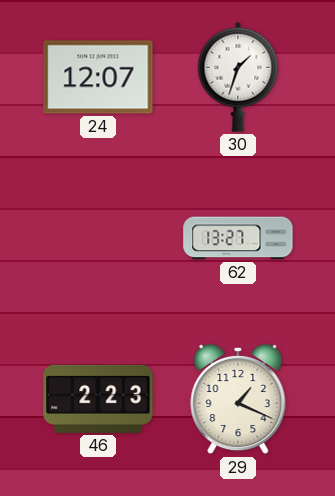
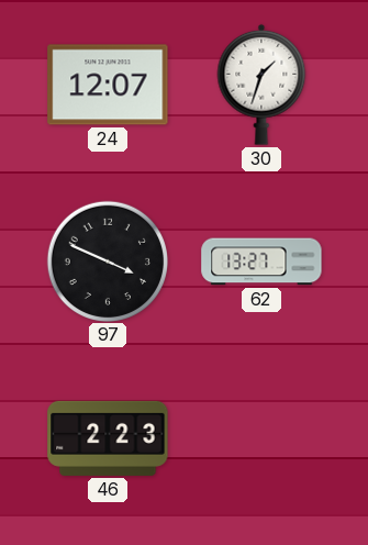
97: none -> 3:49
29: 1:19 -> none
